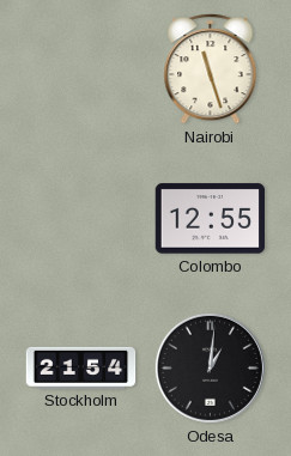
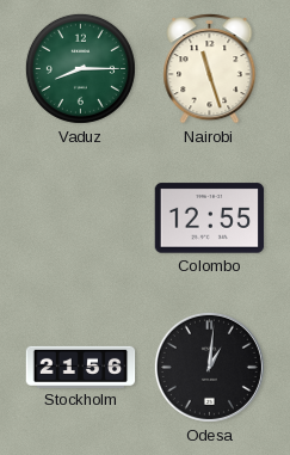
Vaduz: none -> 8:15
Stockholm: 21:54 -> 21:56
